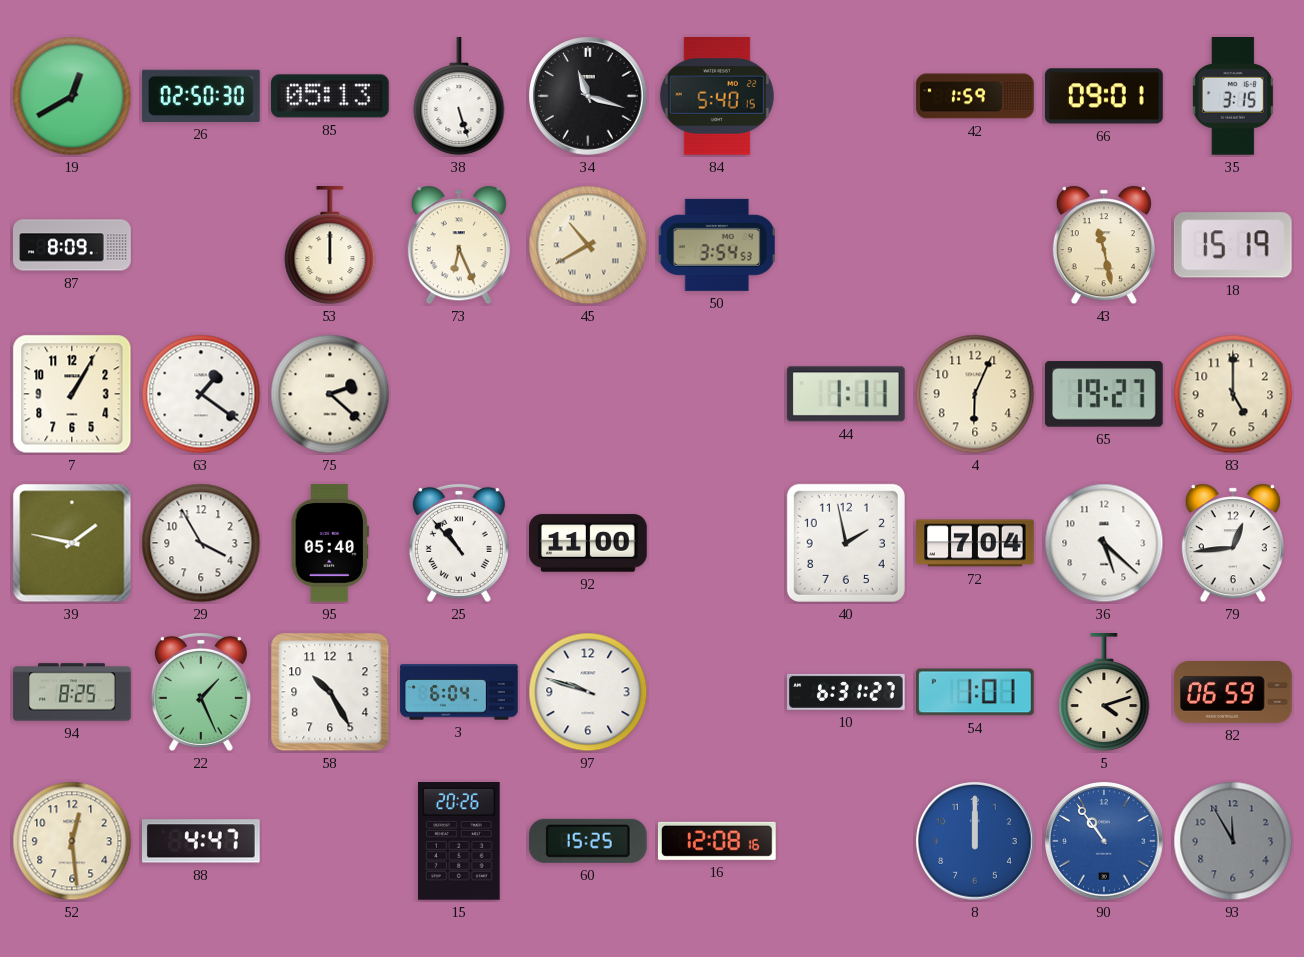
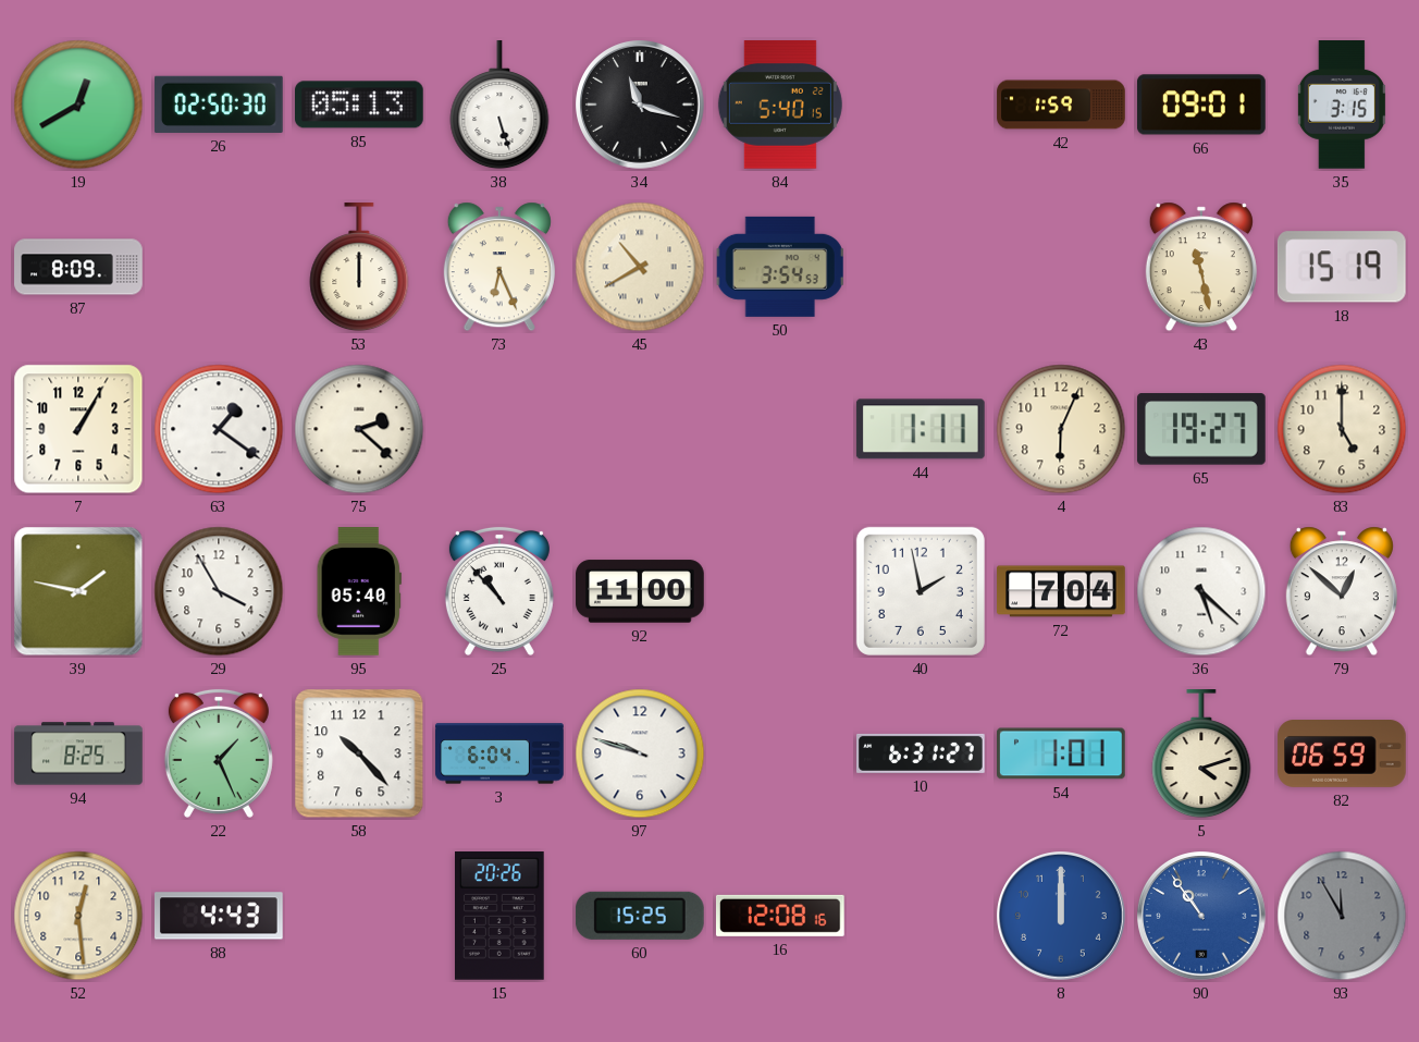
79: 12:44 -> 12:52
58: 10:25 -> 10:23
88: 4:47 -> 4:43
